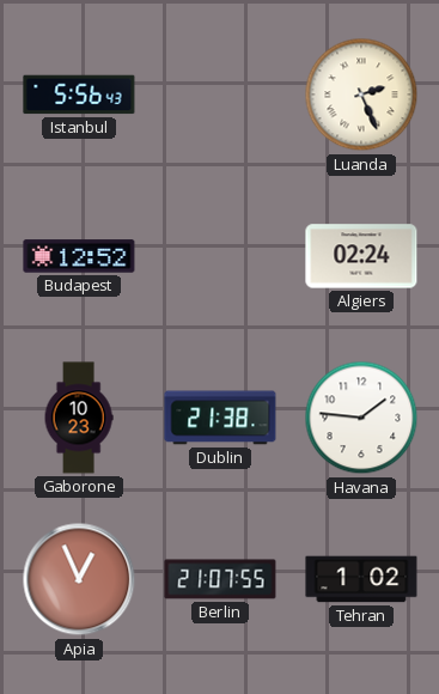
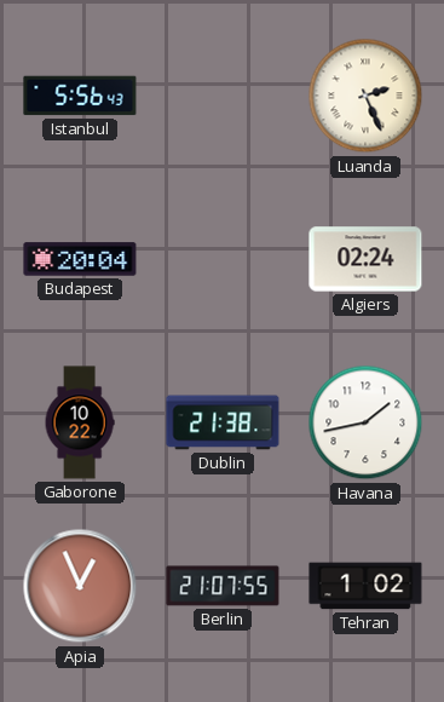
Budapest: 12:52 -> 20:04
Gaborone: 10:23 -> 10:22
Havana: 1:46 -> 1:43
